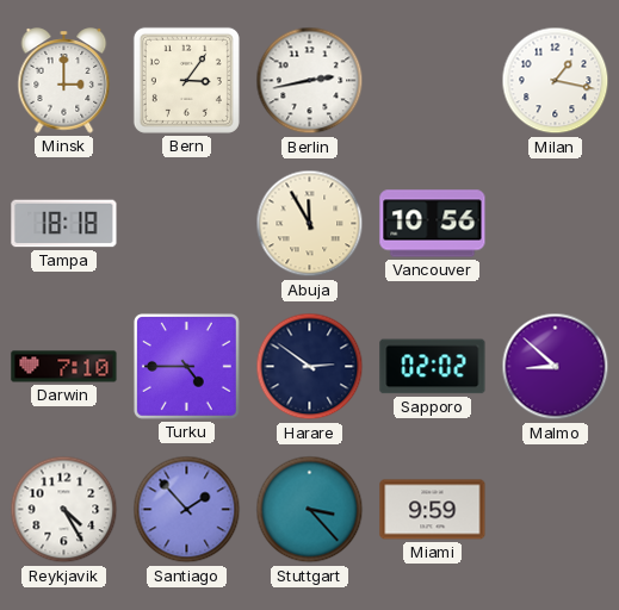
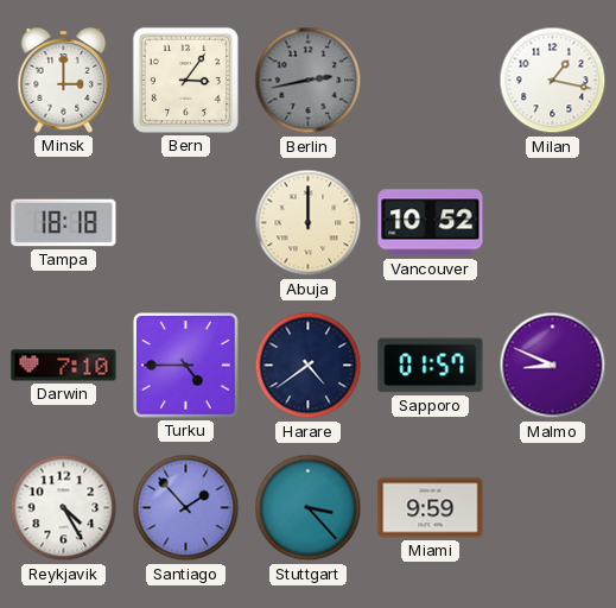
Berlin dial: white -> grey
Abuja: 11:55 -> 12:00
Vancouver: 10:56 -> 10:52
Harare: 2:51 -> 4:39
Sapporo: 02:02 -> 01:57
Malmo: 8:52 -> 8:49
